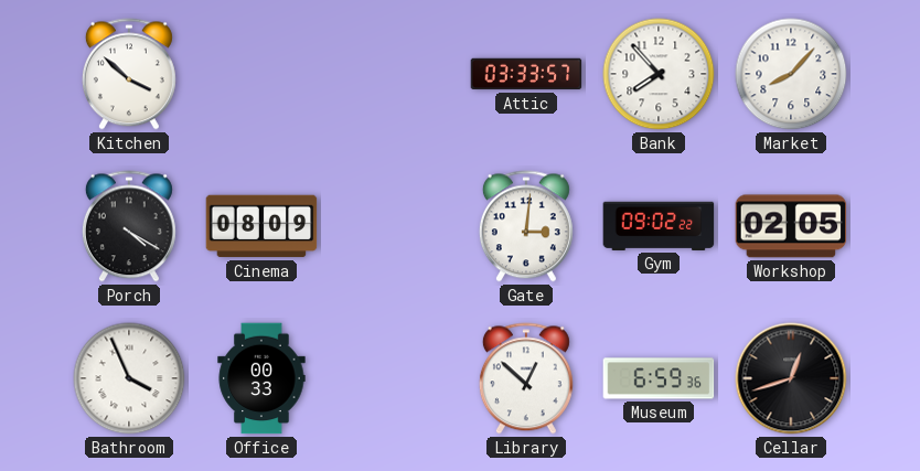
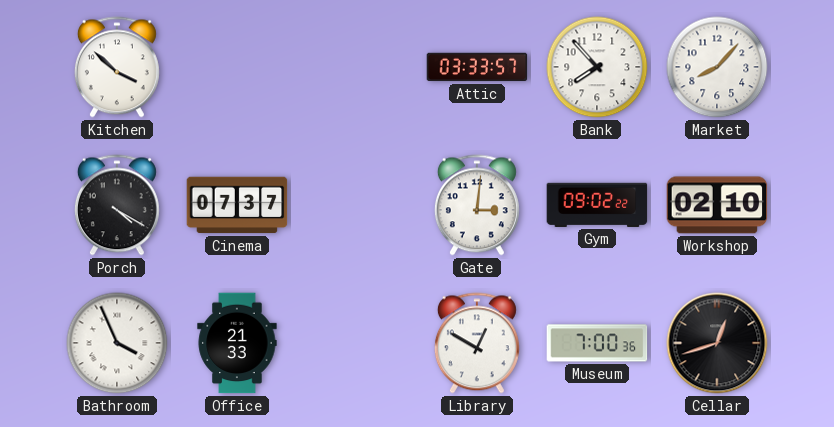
Cinema: 08:09 -> 07:37
Workshop: 02:05 -> 02:10
Office: 00:33 -> 21:33
Library: 12:52 -> 12:50
Museum: 6:59 -> 7:00
